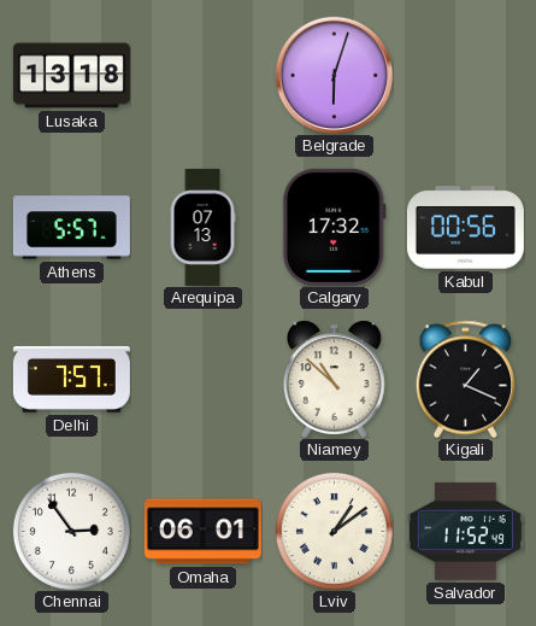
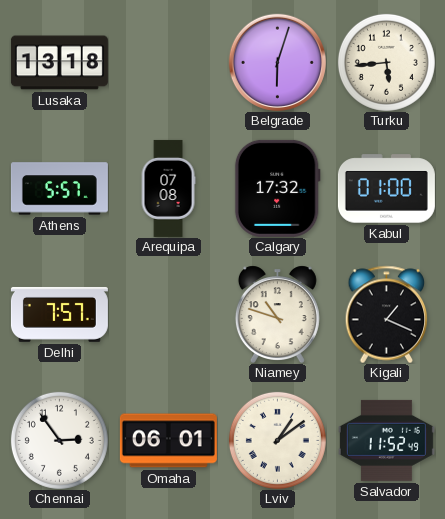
Turku: none -> 5:44
Arequipa: 07:13 -> 07:08
Kabul: 00:56 -> 01:00
Niamey: 10:52 -> 10:48
